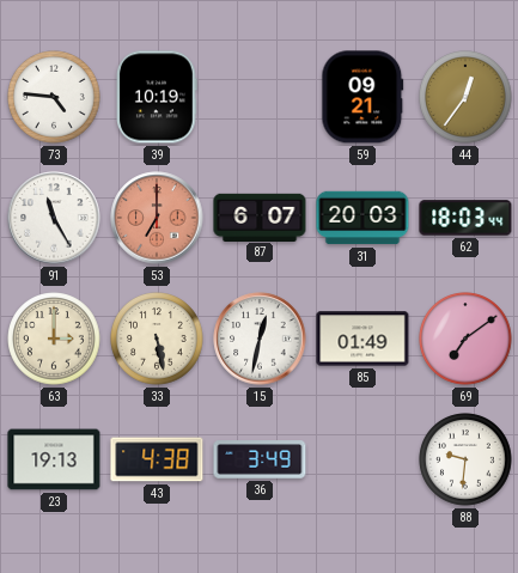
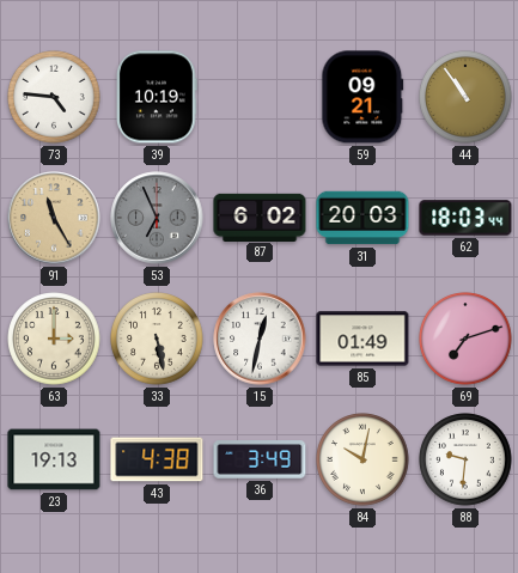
44: 12:36 -> 10:54
91 dial: white -> champagne
53: 7:00 -> 6:56
53 dial: salmon -> grey
87: 6:07 -> 6:02
69: 7:09 -> 7:12
84: none -> 10:02
